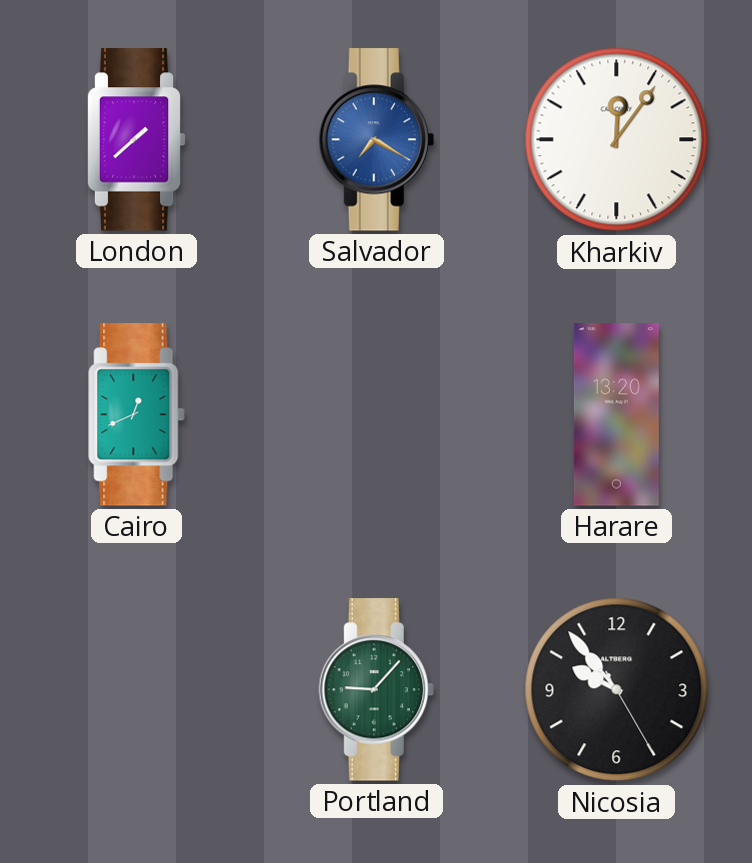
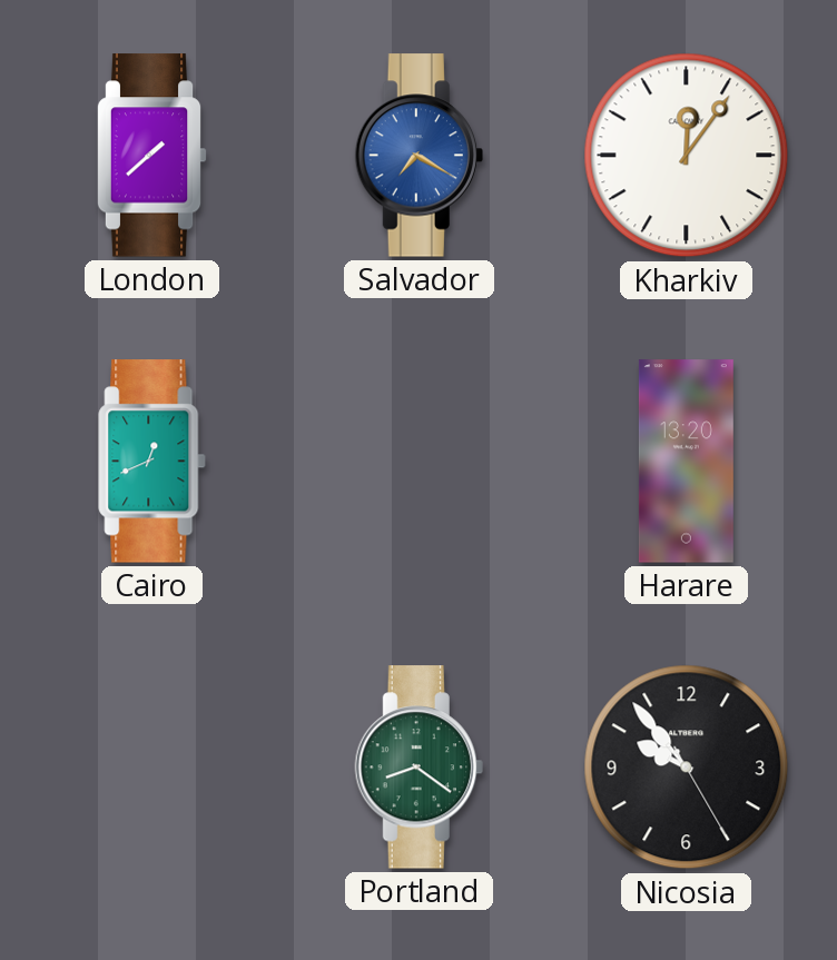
Portland: 9:07 -> 8:21
